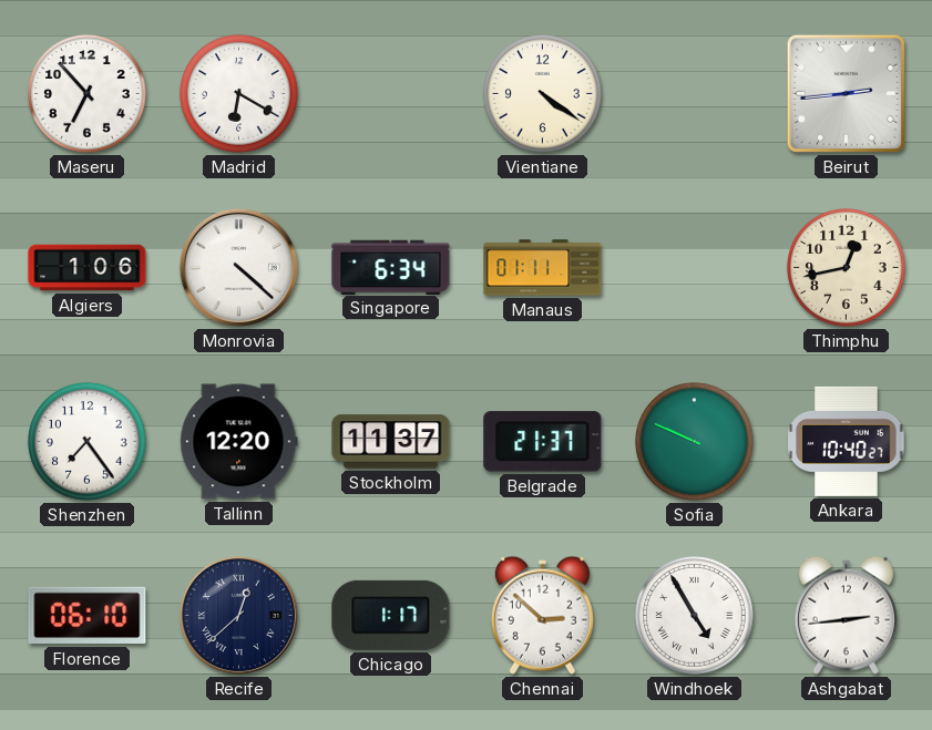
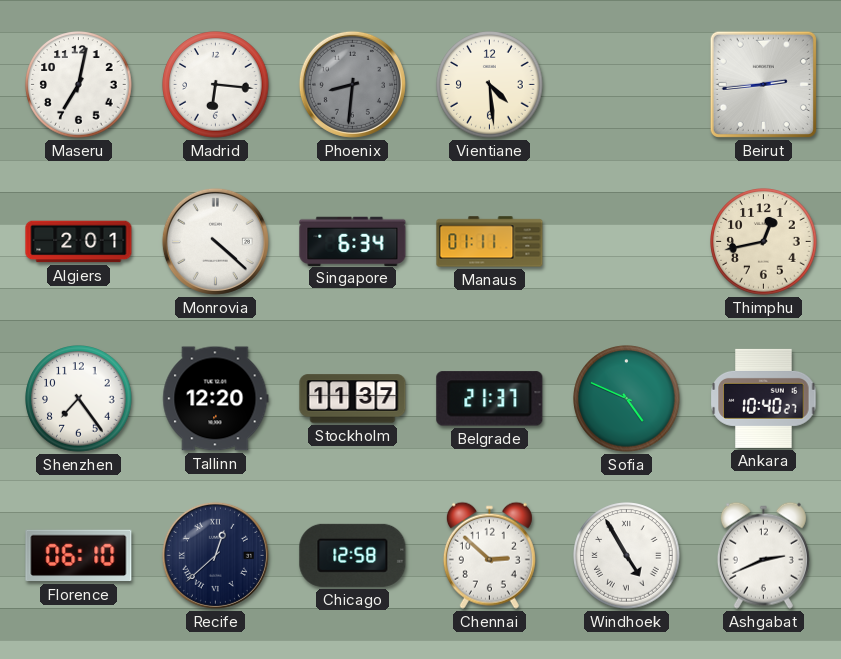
Maseru: 6:53 -> 7:02
Madrid: 6:20 -> 6:16
Phoenix: none -> 8:31
Vientiane: 4:21 -> 4:29
Algiers: 1:06 -> 2:01
Sofia: 9:49 -> 4:49
Chicago: 1:17 -> 12:58
Ashgabat: 2:44 -> 2:41
